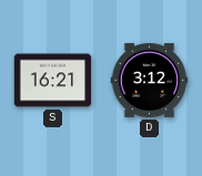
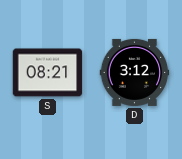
S: 16:21 -> 08:21
